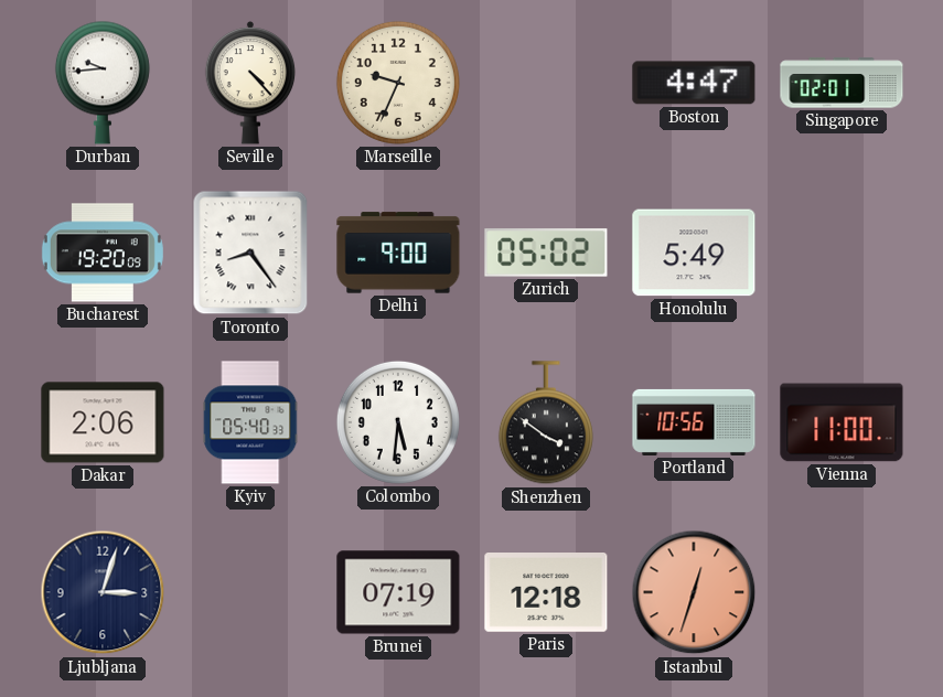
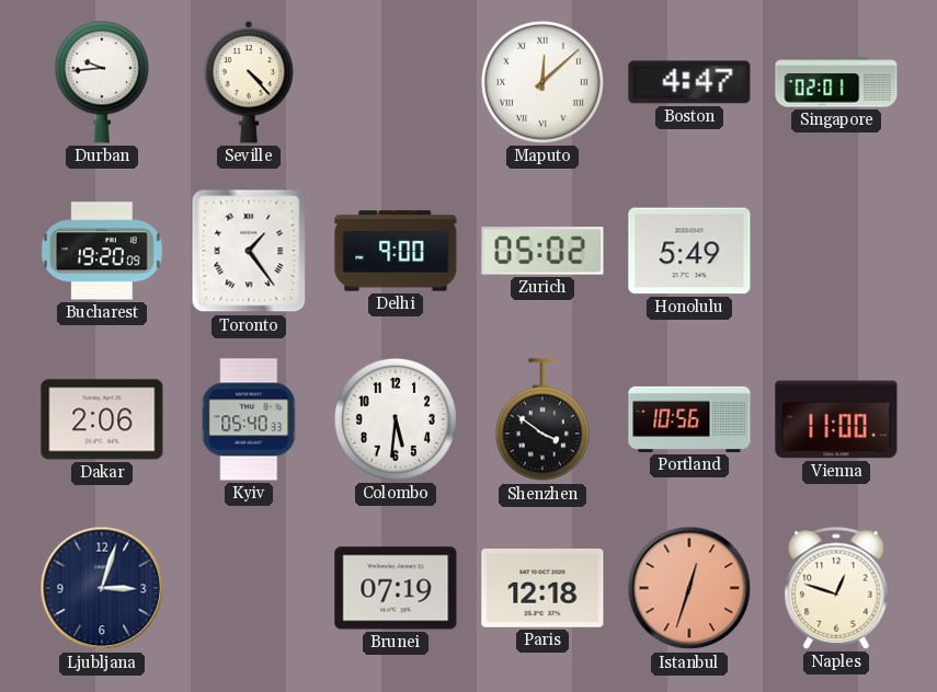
Marseille: 9:34 -> none
Maputo: none -> 12:08
Toronto: 8:24 -> 1:24
Naples: none -> 12:48
